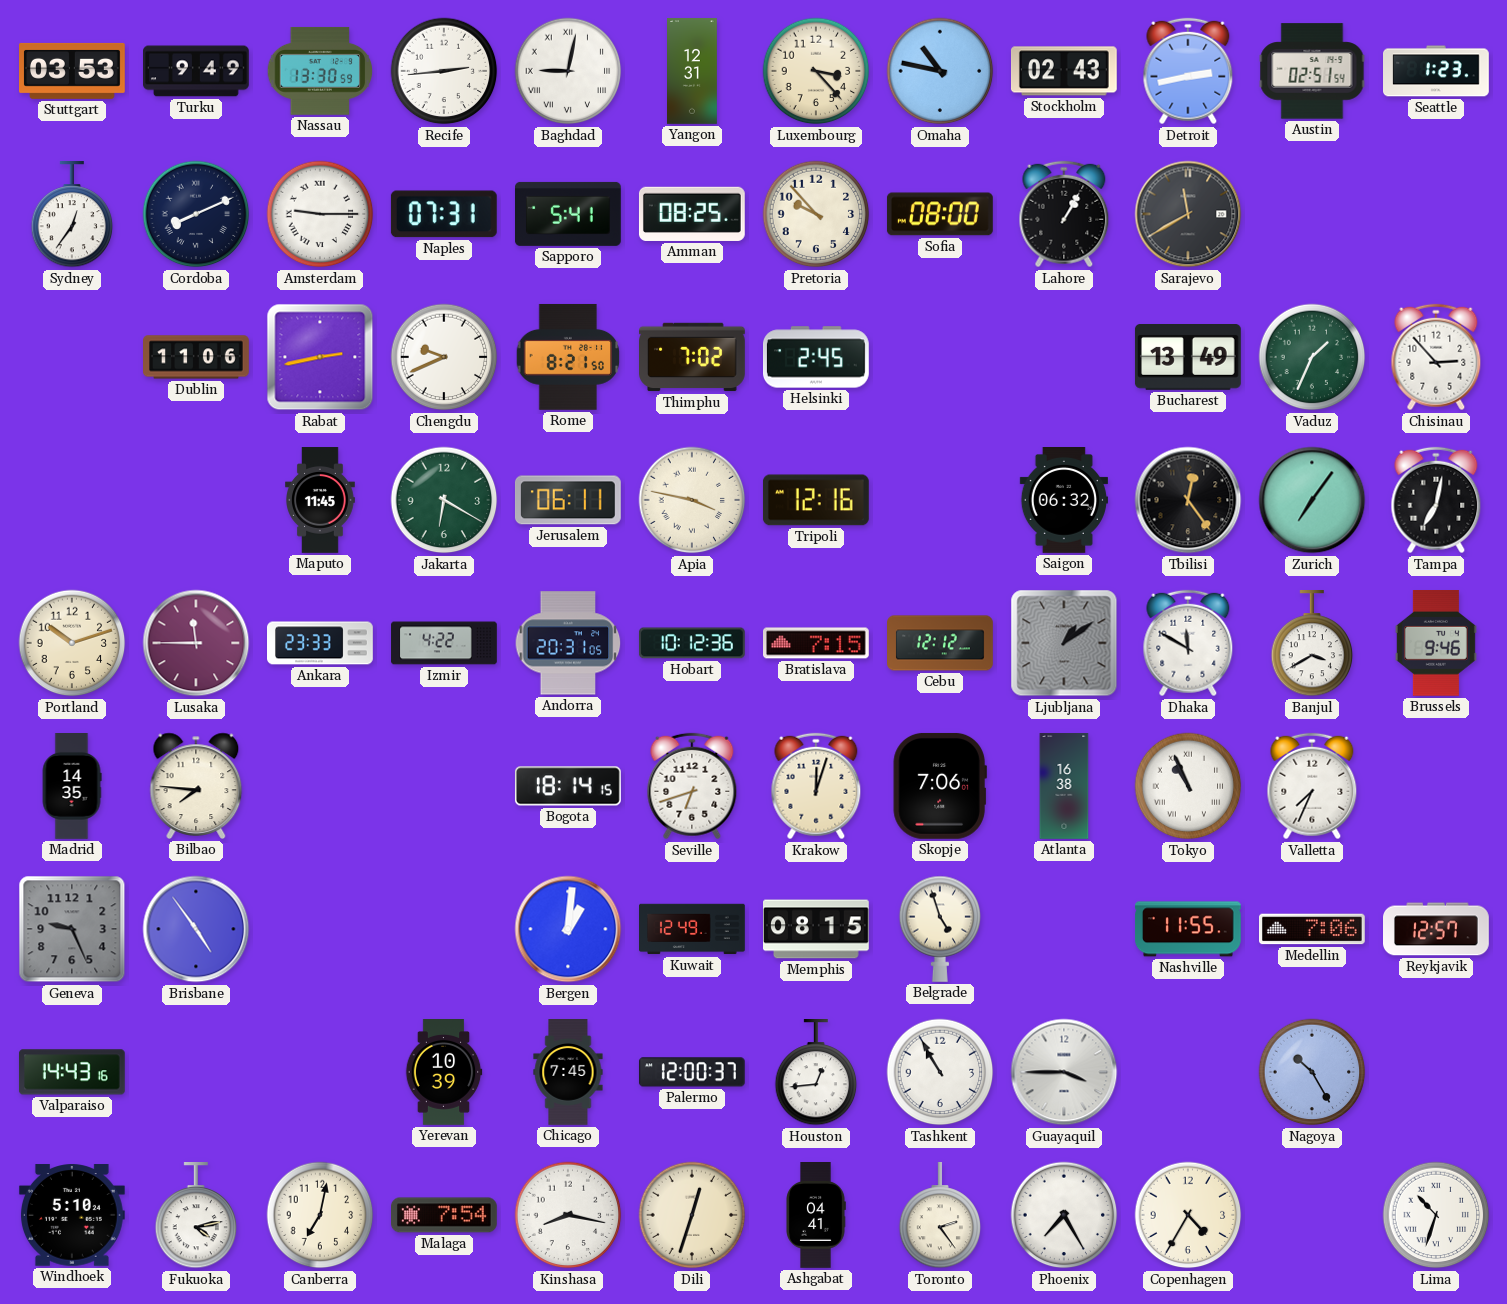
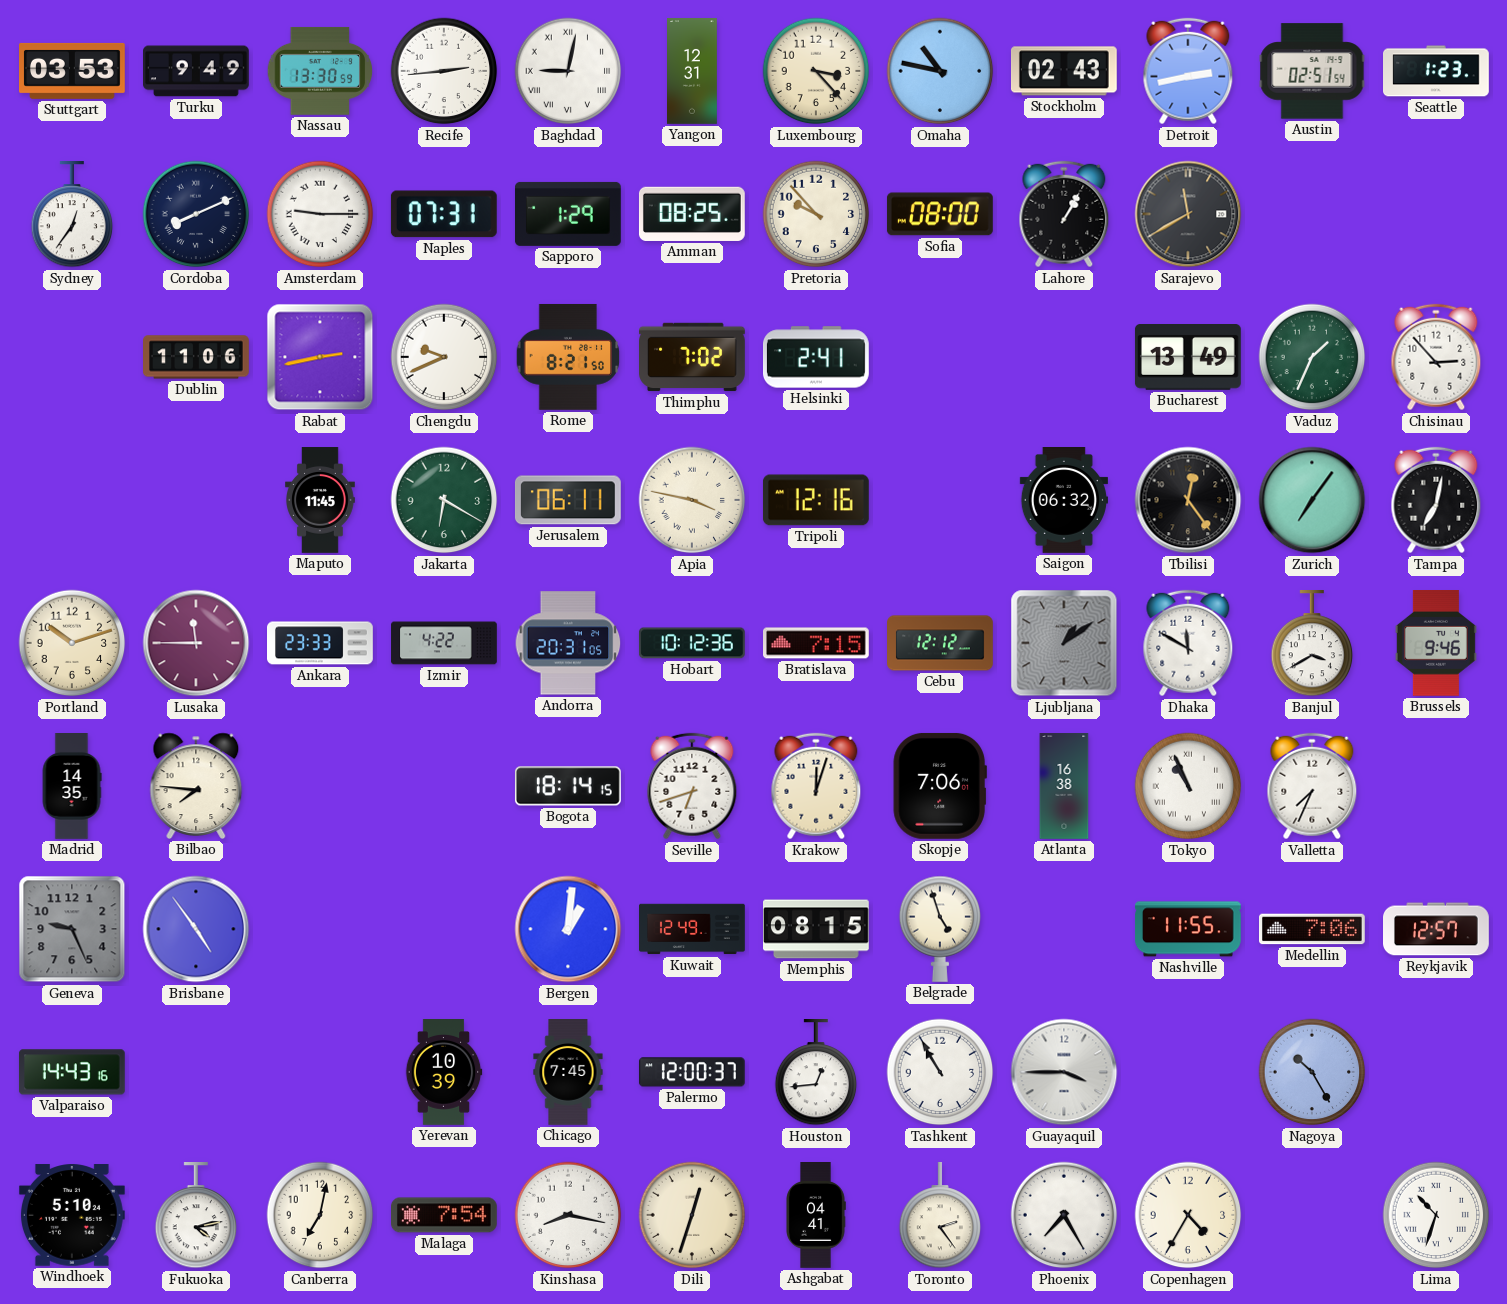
Sapporo: 5:41 -> 1:29
Helsinki: 2:45 -> 2:41
